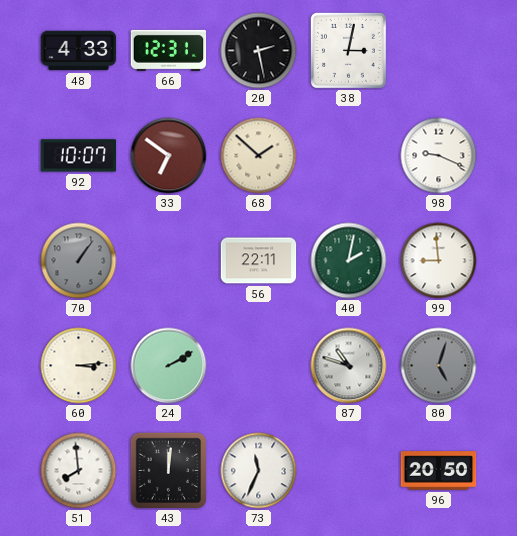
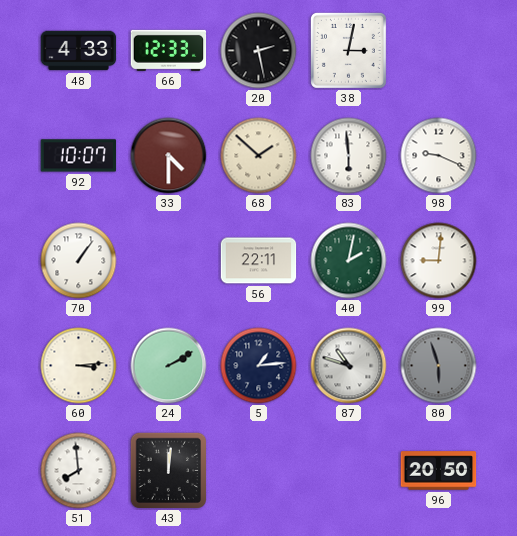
66: 12:31 -> 12:33
33: 6:51 -> 4:30
83: none -> 5:59
70 dial: grey -> white
99: 8:59 -> 9:01
5: none -> 1:14
80: 5:03 -> 5:57
73: 11:34 -> none
